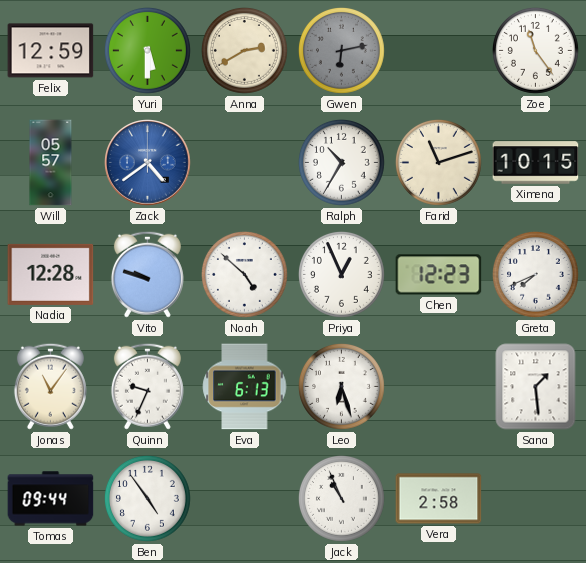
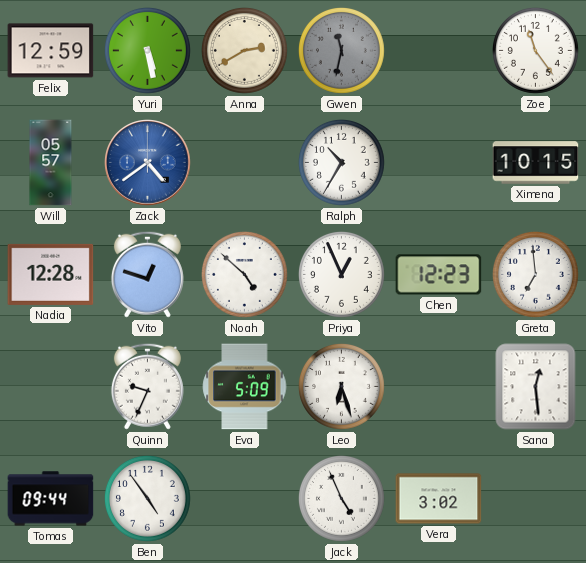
Yuri: 5:30 -> 5:28
Gwen: 6:13 -> 11:32
Farid: 11:12 -> none
Vito: 9:48 -> 12:48
Greta: 7:41 -> 6:59
Jonas: 11:06 -> none
Eva: 6:13 -> 5:09
Sana: 1:29 -> 12:29
Jack: 10:56 -> 4:56
Vera: 2:58 -> 3:02
